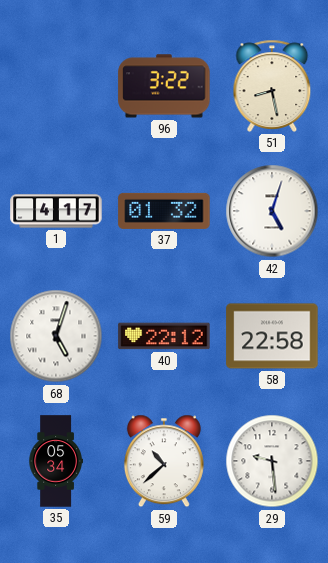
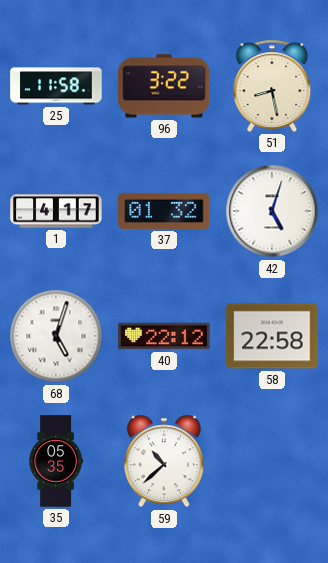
25: none -> 11:58
35: 05:34 -> 05:35
29: 9:29 -> none
